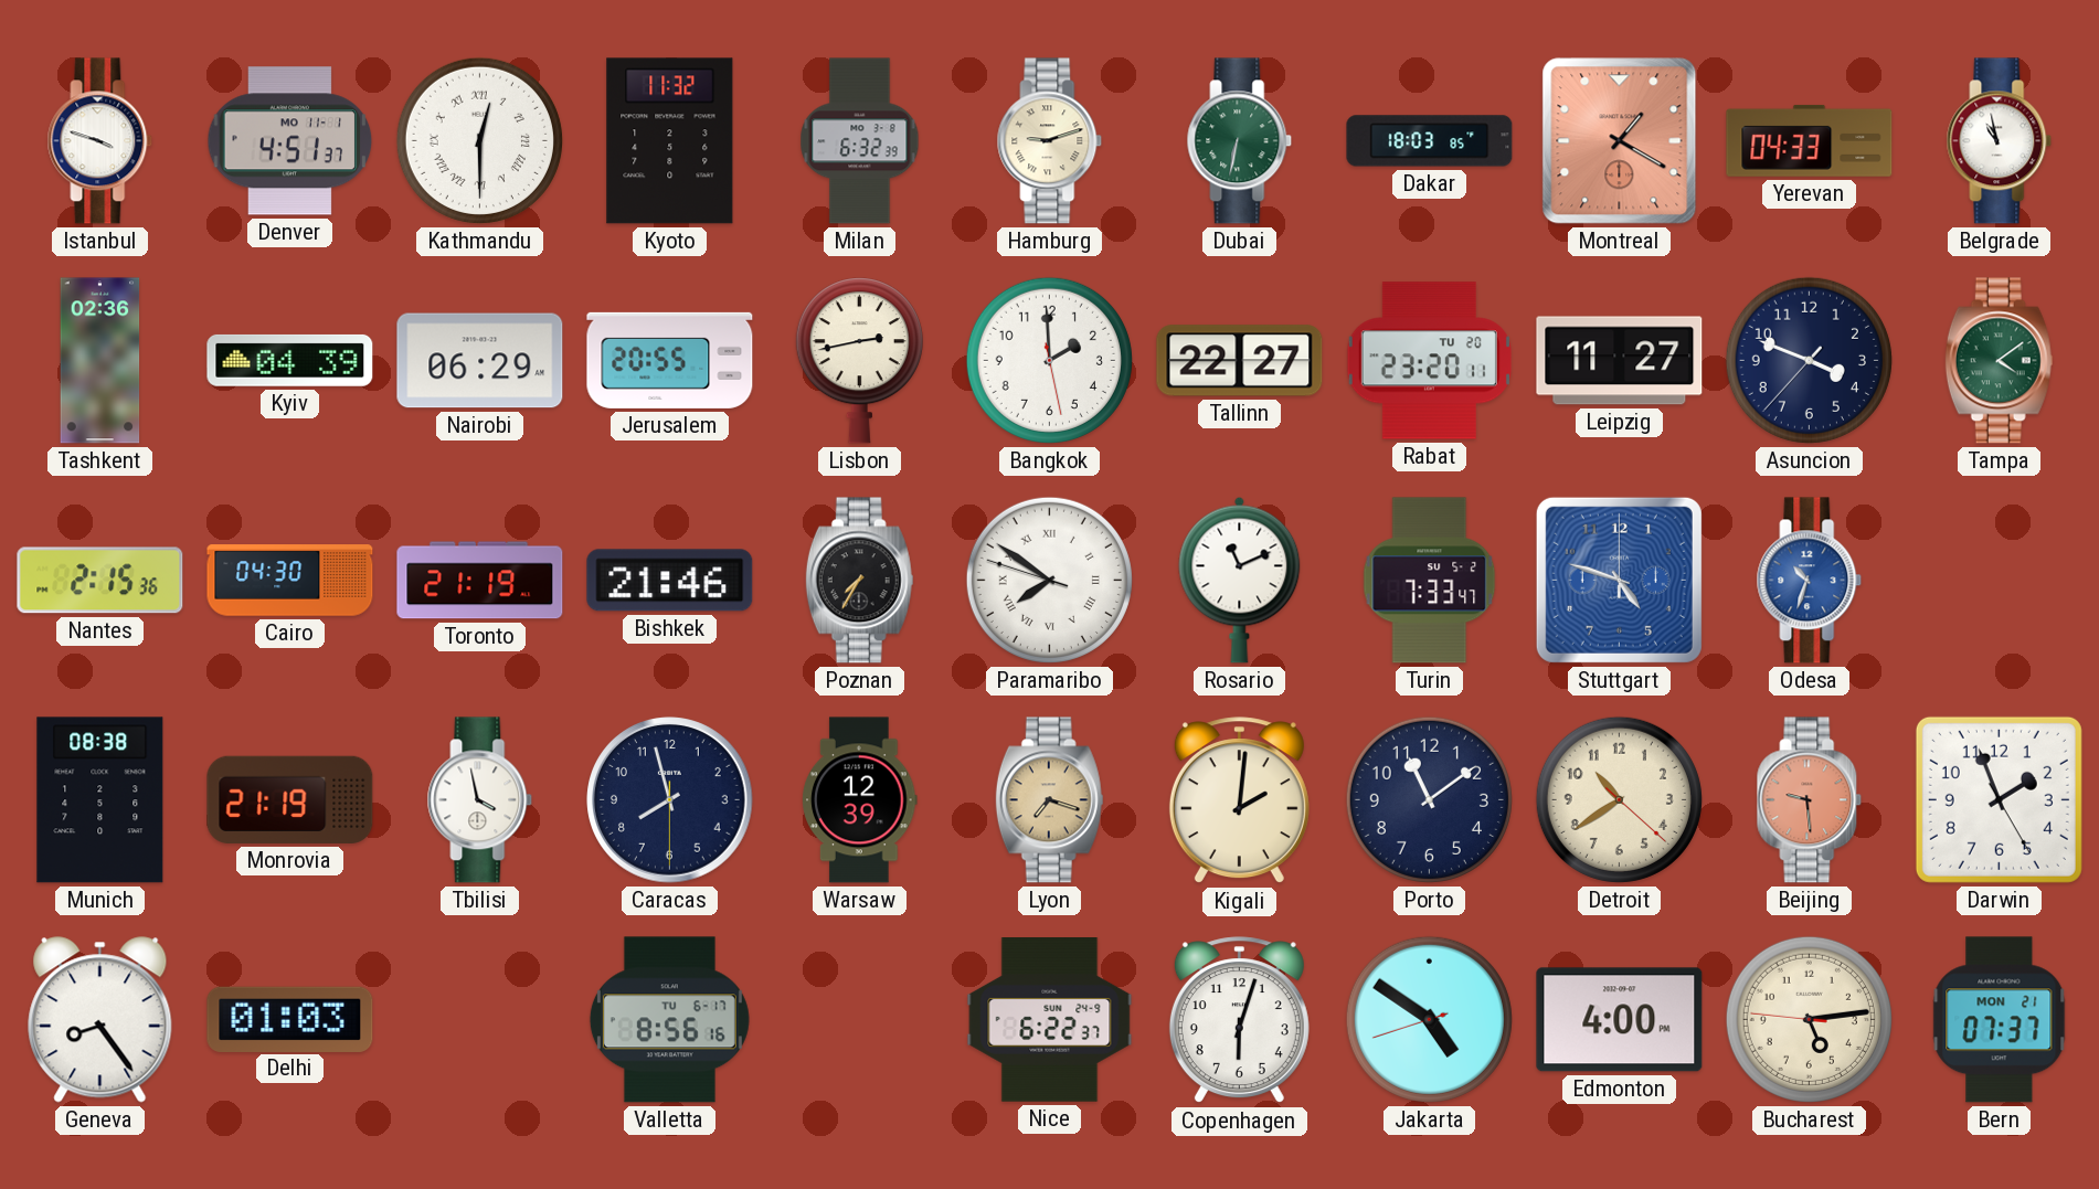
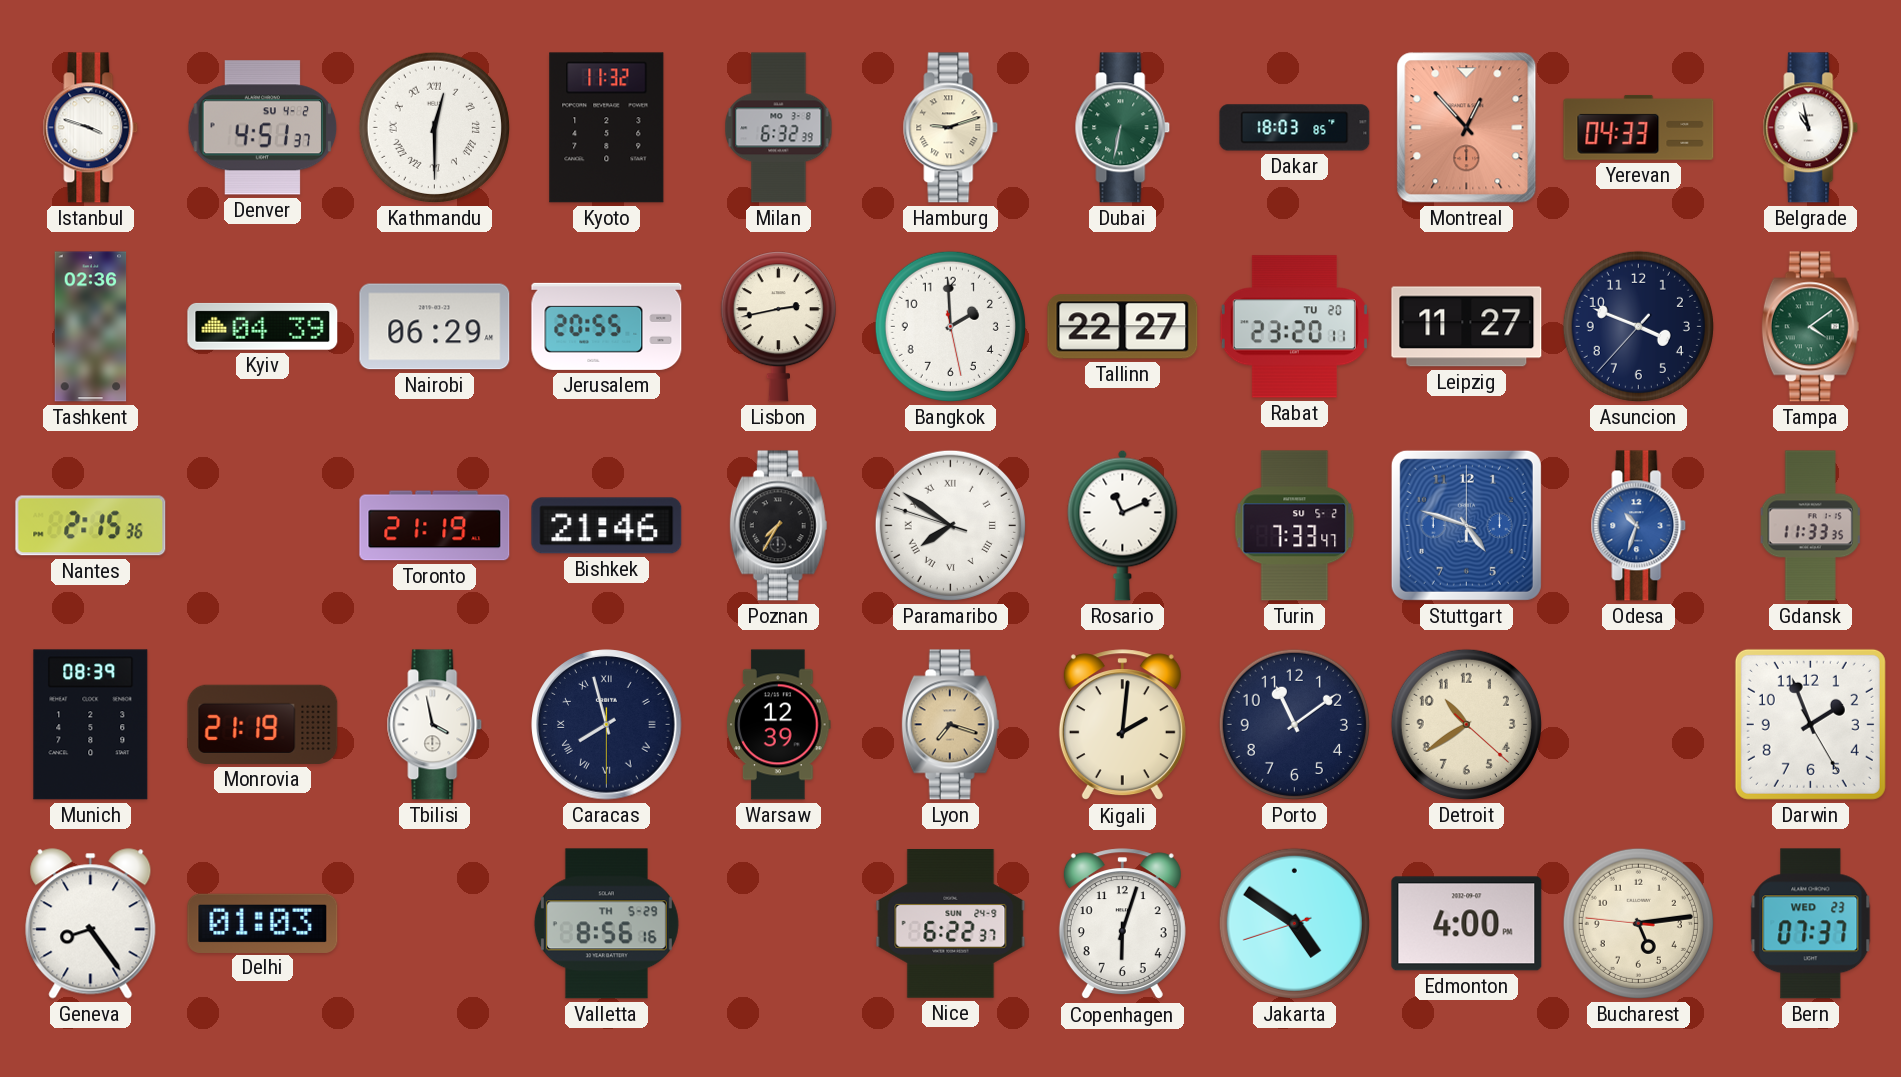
Denver date: MO 11-1 -> SU 4-2
Montreal: 1:20 -> 12:53
Cairo: 04:30 -> none
Gdansk: none -> 11:33
Munich: 08:38 -> 08:39
Caracas numerals: Arabic -> Roman
Beijing: 9:29 -> none
Valletta date: TU 6-17 -> TH 5-29
Bern date: MON 21 -> WED 23
